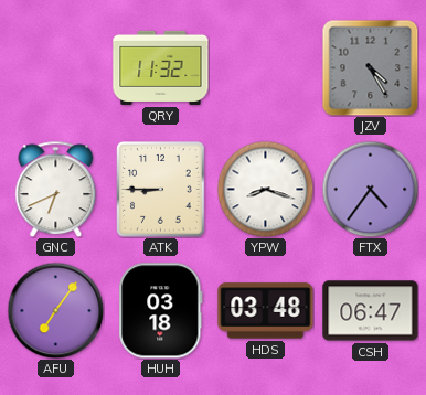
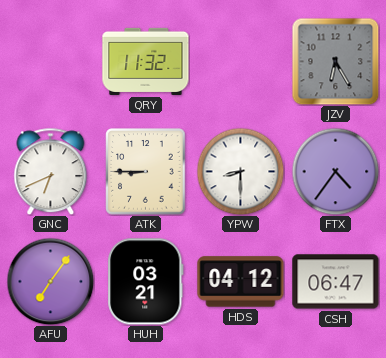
JZV: 4:25 -> 6:25
YPW: 8:18 -> 8:30
HUH: 03:18 -> 03:21
HDS: 03:48 -> 04:12
